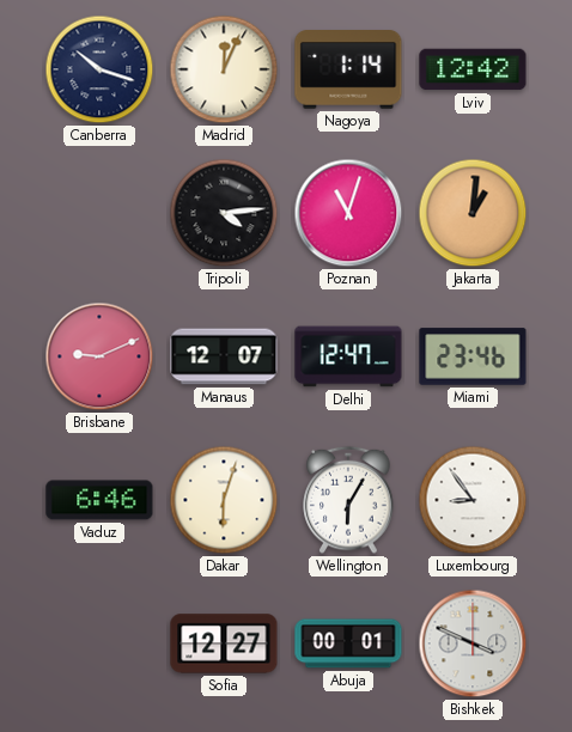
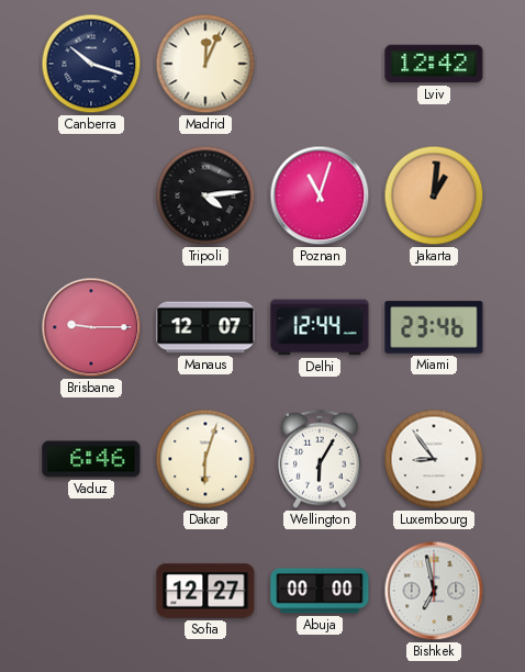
Nagoya: 1:14 -> none
Brisbane: 9:11 -> 9:15
Delhi: 12:47 -> 12:44
Abuja: 00:01 -> 00:00
Bishkek: 3:49 -> 6:58
